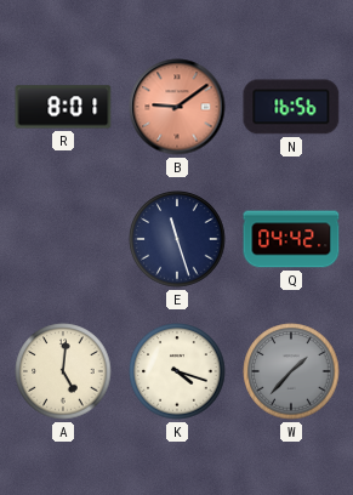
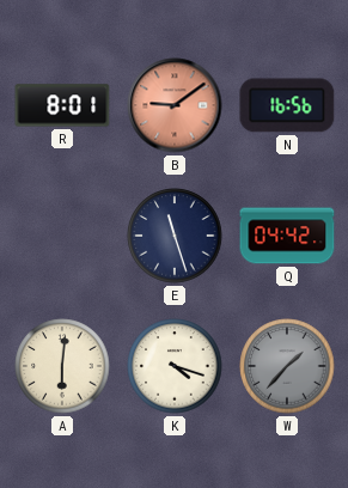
A: 5:01 -> 6:01
